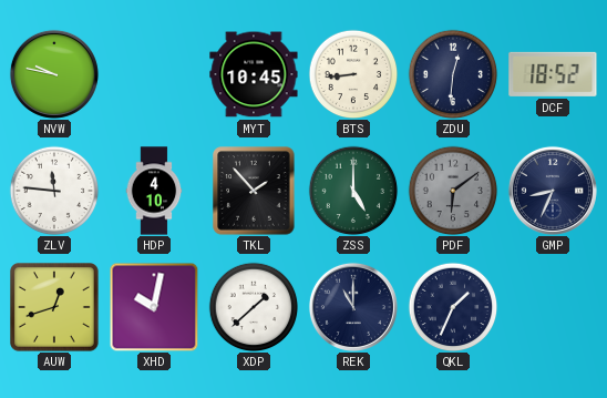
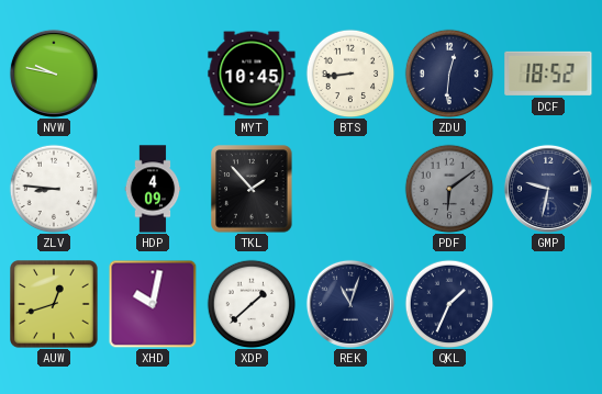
ZLV: 11:46 -> 8:46
HDP: 4:10 -> 4:09
ZSS: 5:00 -> none
GMP: 8:34 -> 9:32
REK: 11:00 -> 11:03
